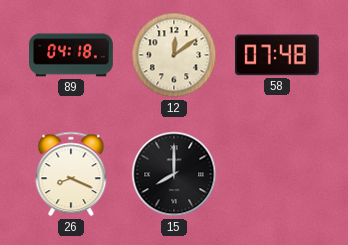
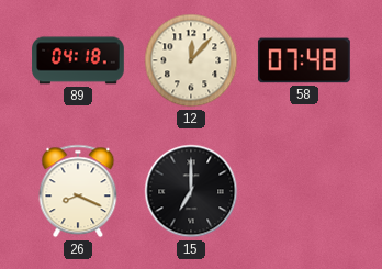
12: 12:09 -> 12:07
15: 8:00 -> 7:00
